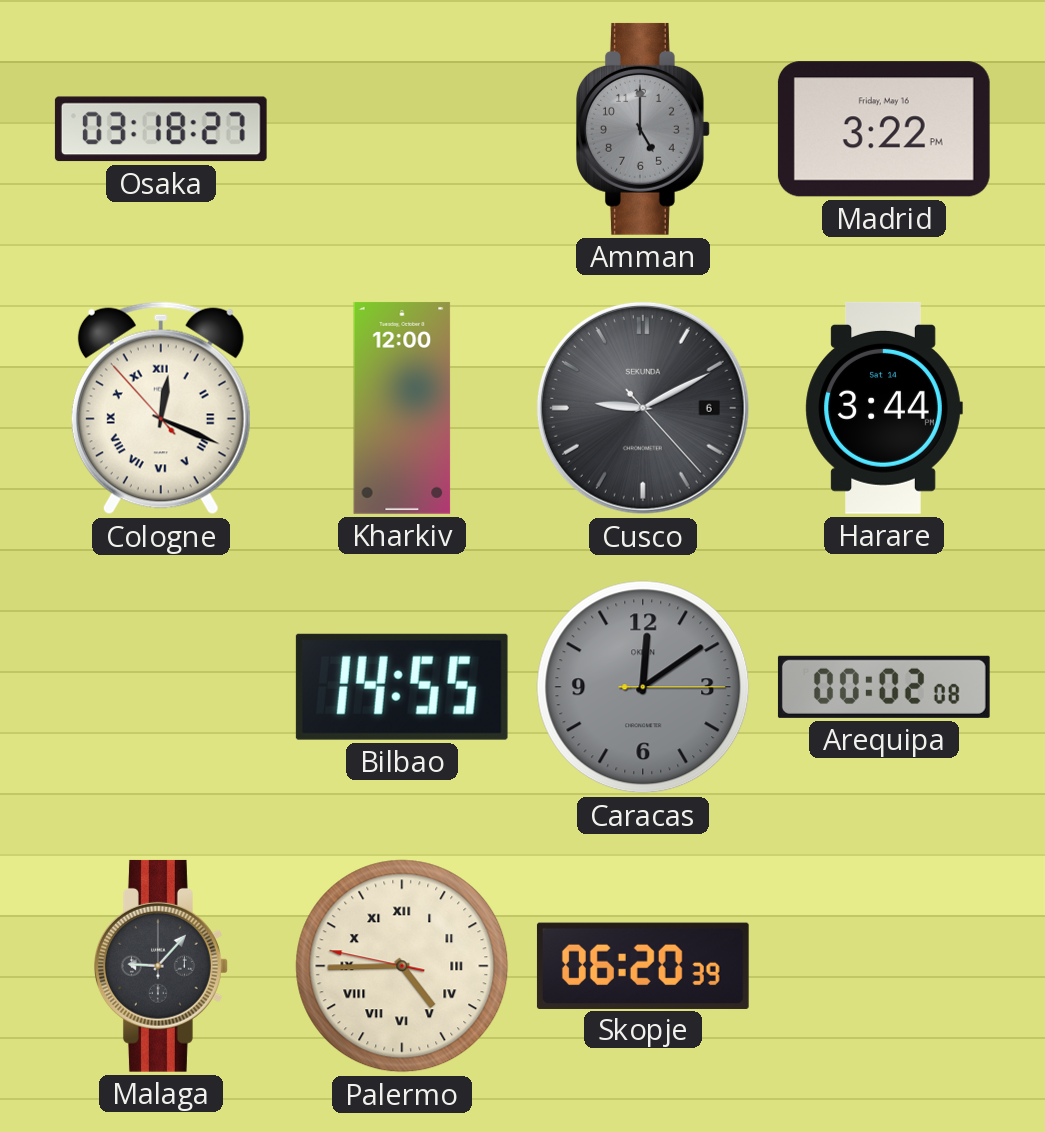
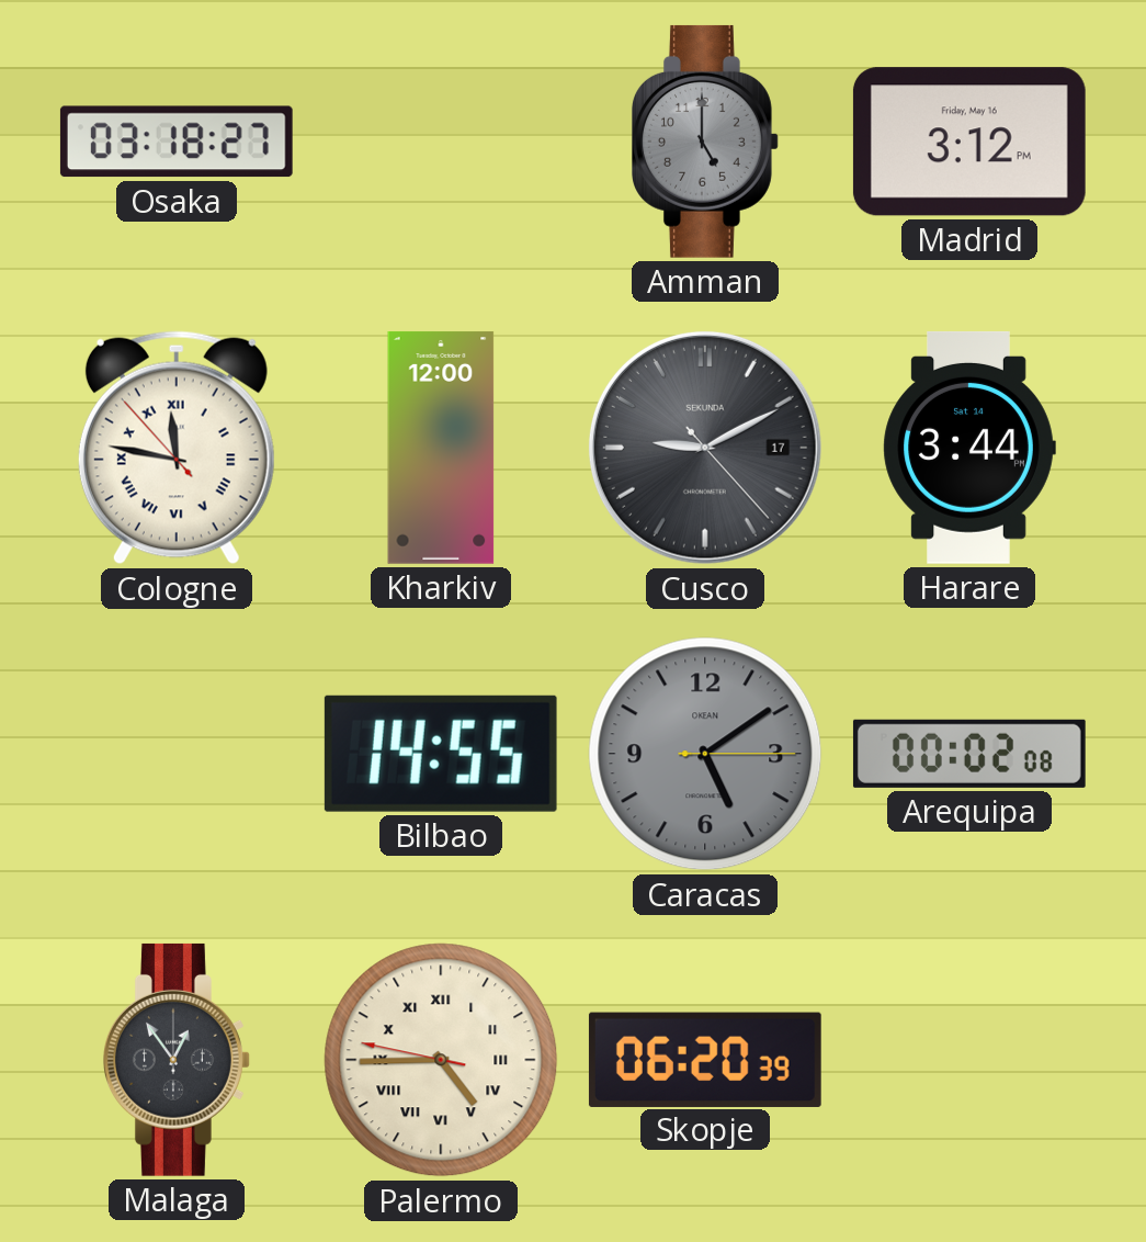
Madrid: 3:22 -> 3:12
Cologne: 12:18 -> 11:46
Cusco date: 6 -> 17
Caracas: 12:09 -> 5:09
Malaga: 9:07 -> 12:54
